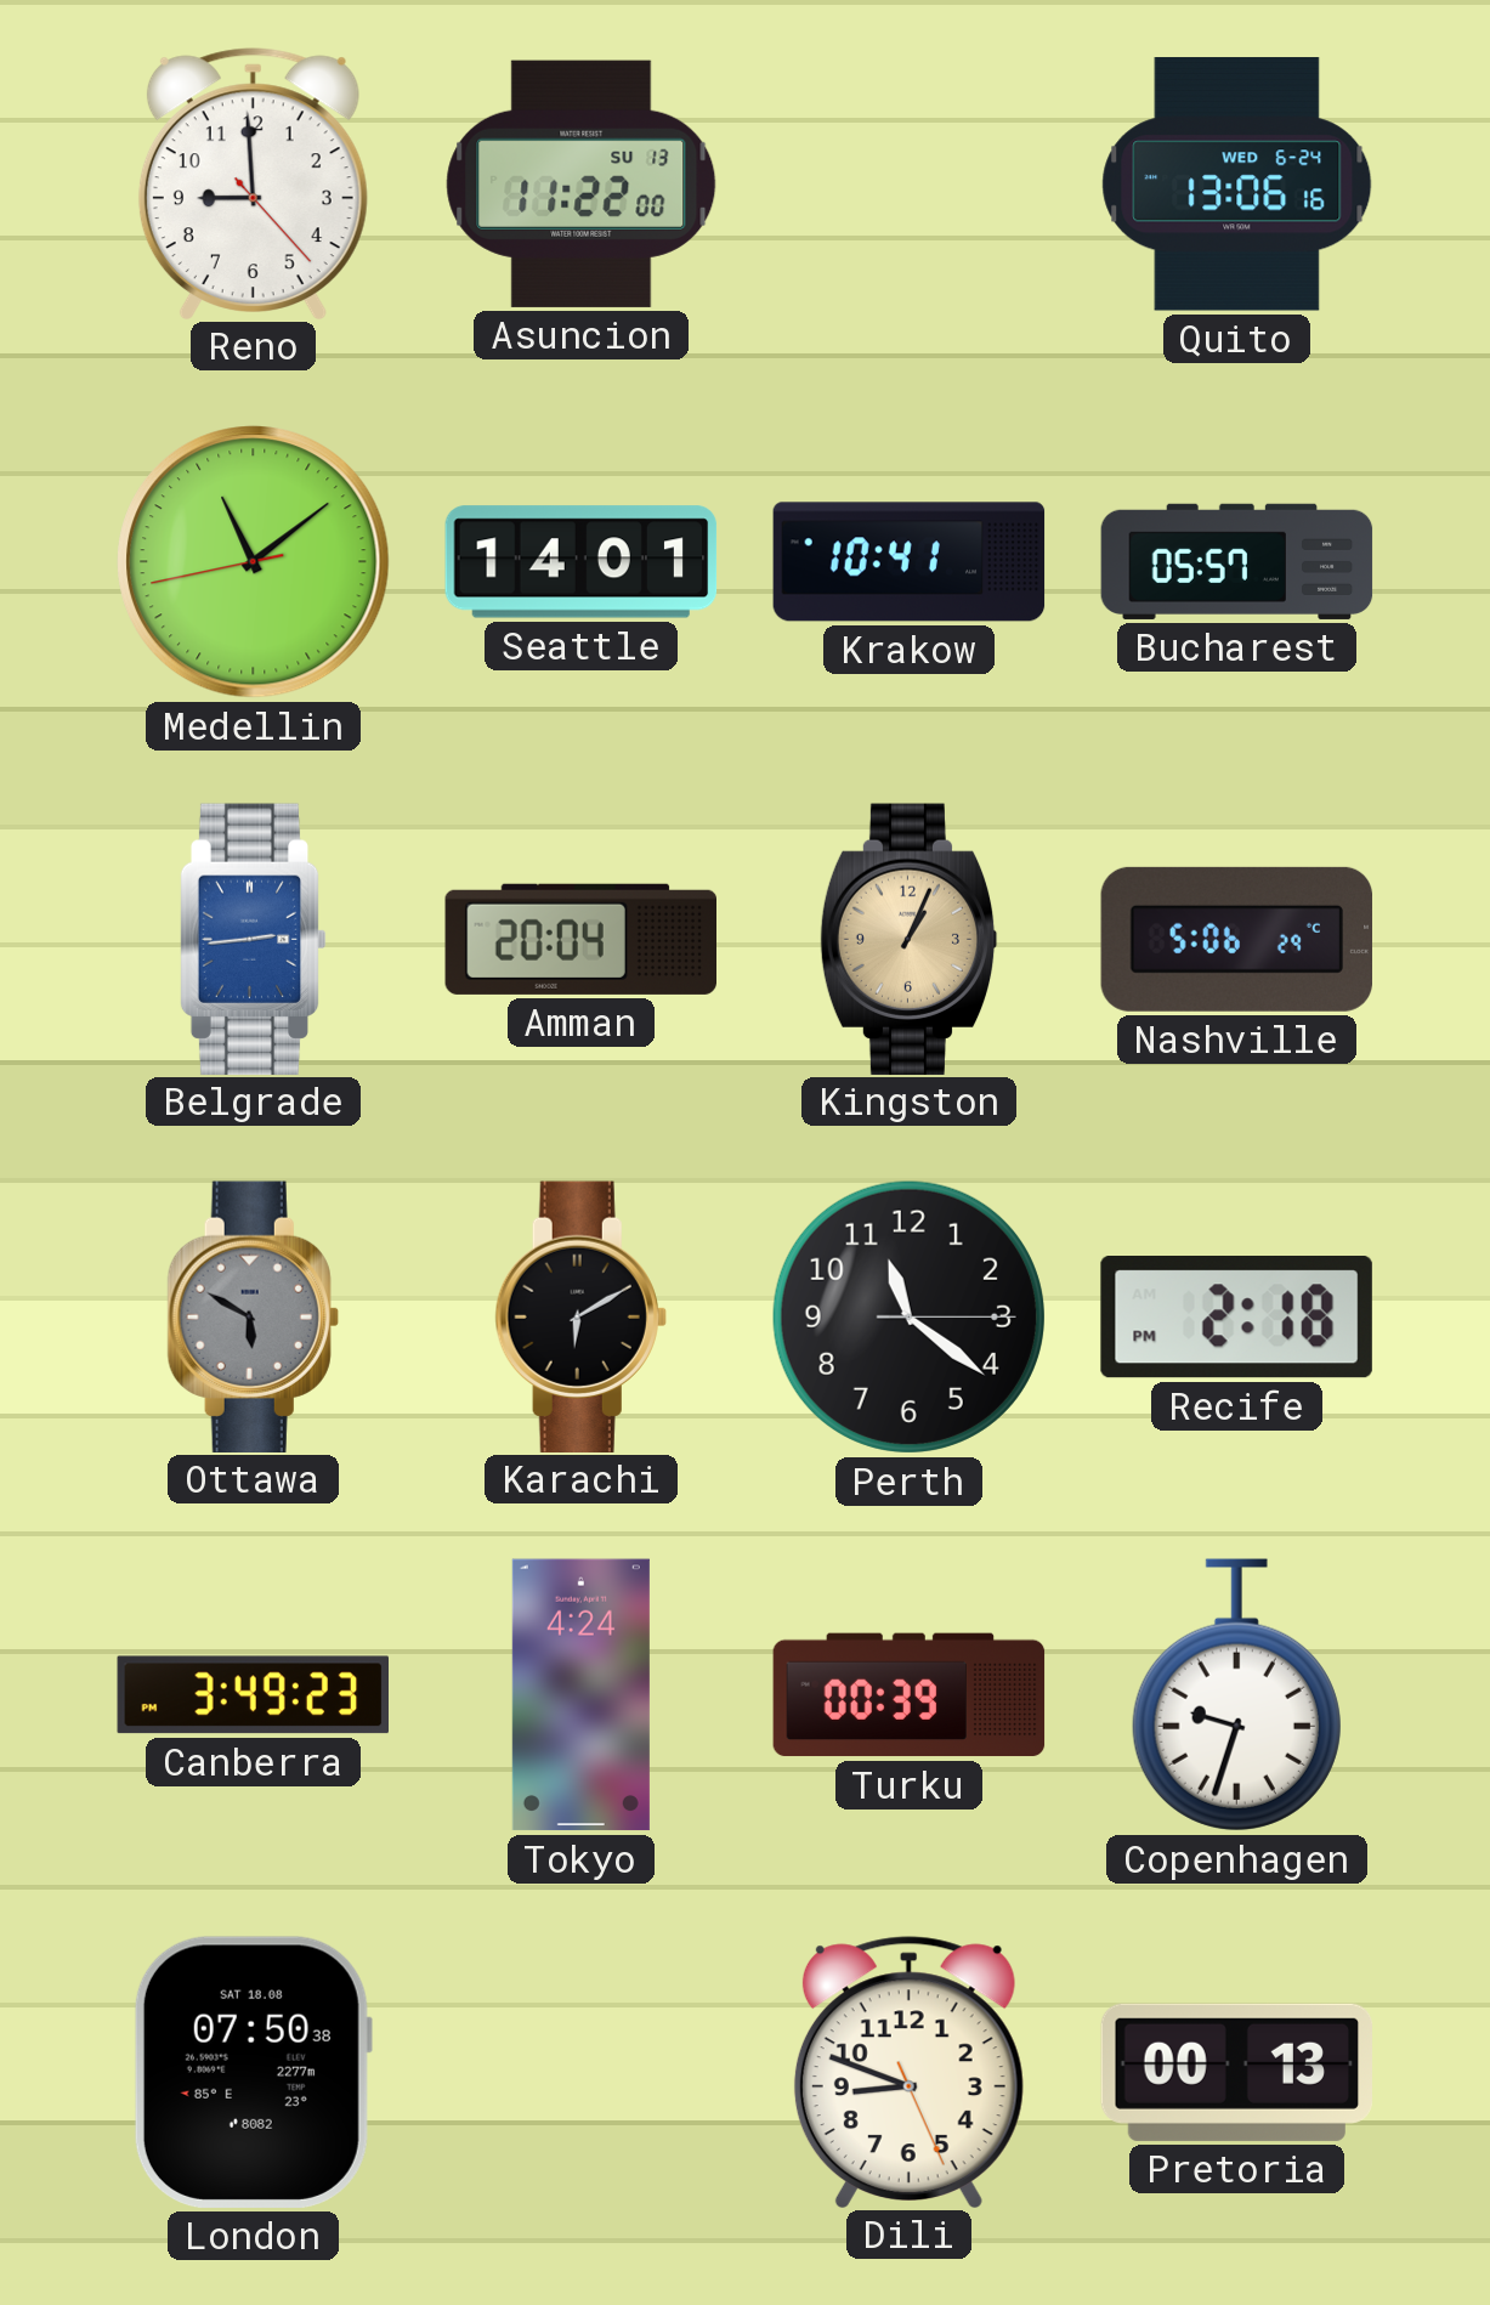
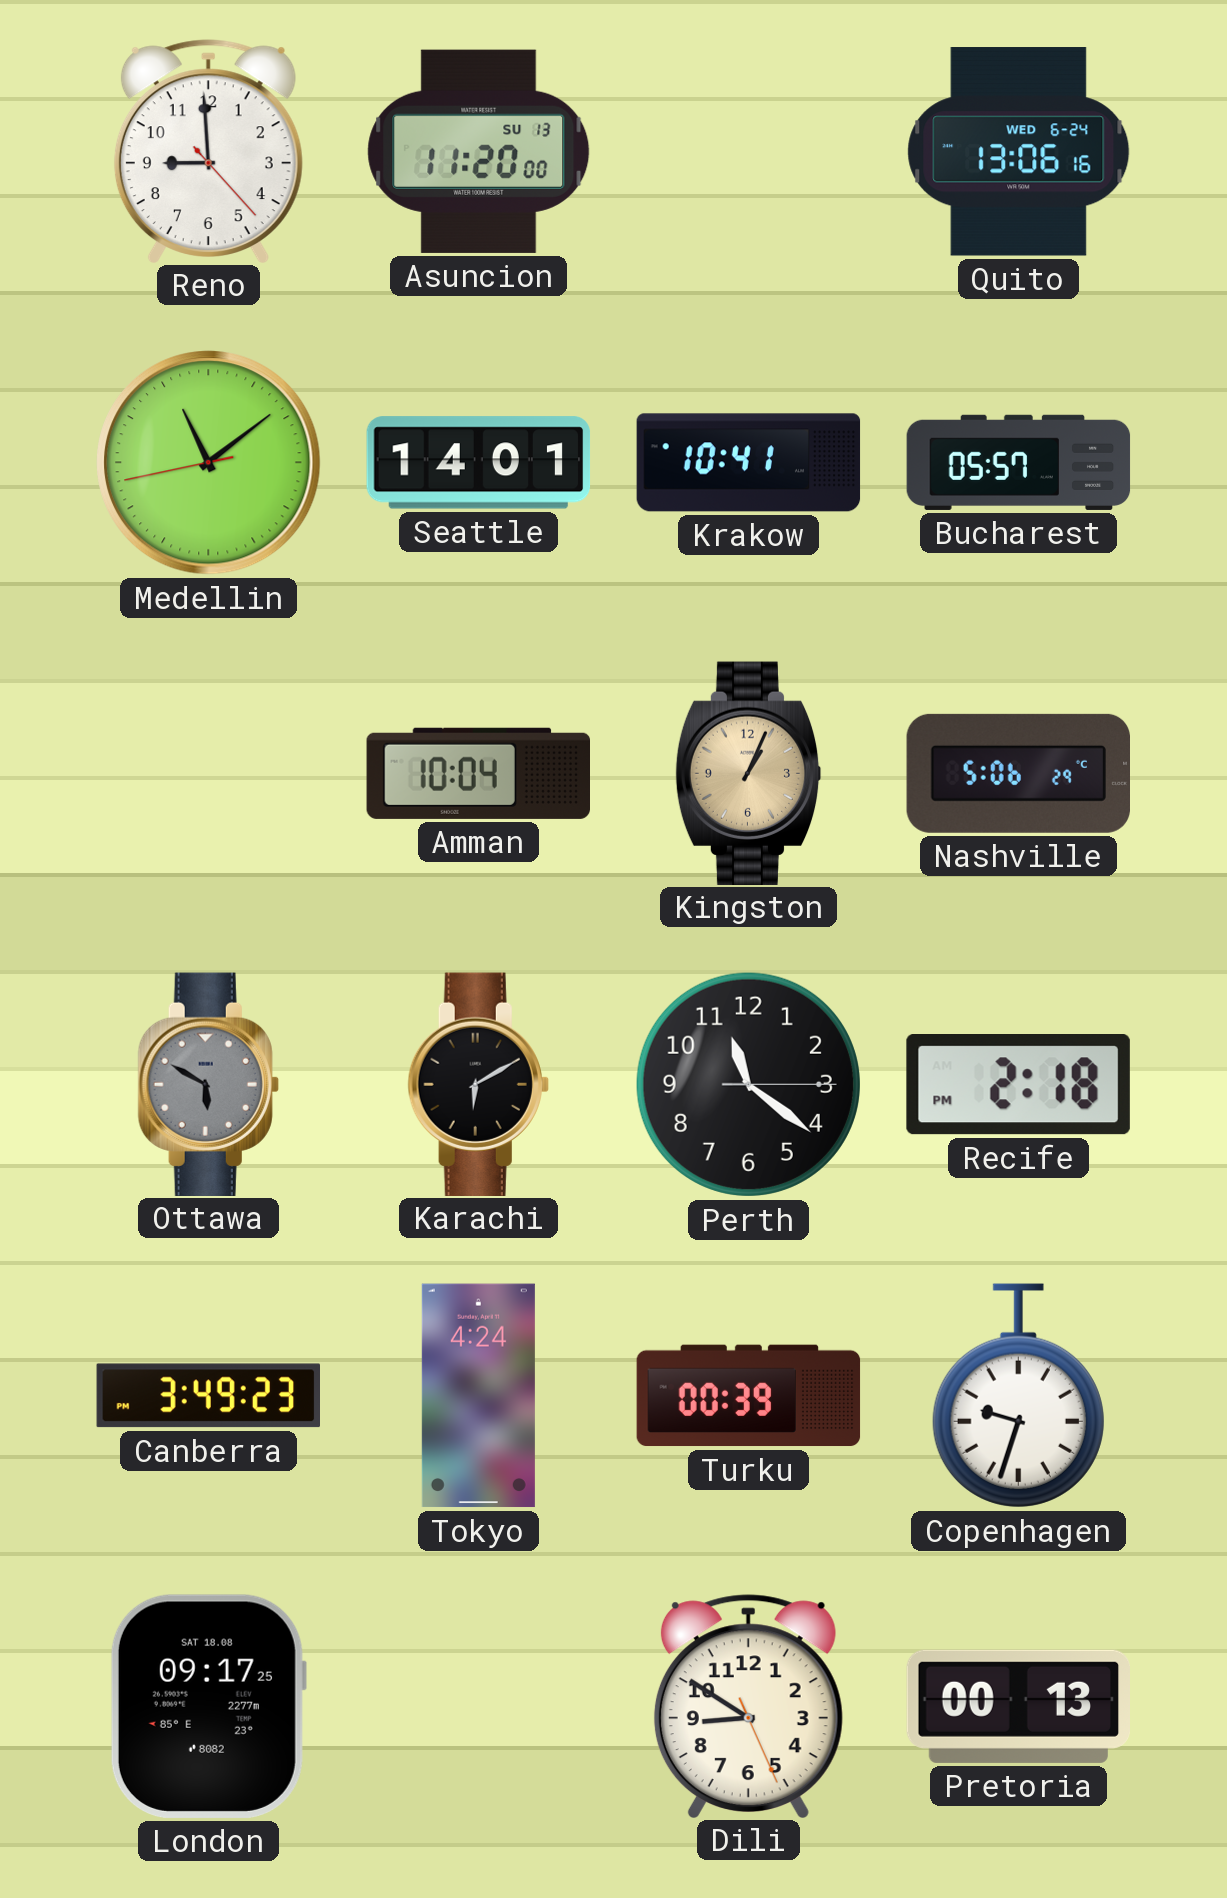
Asuncion: 11:22 -> 11:20
Belgrade: 2:44 -> none
Amman: 20:04 -> 10:04
London: 07:50 -> 09:17
Dili: 8:48 -> 8:50
